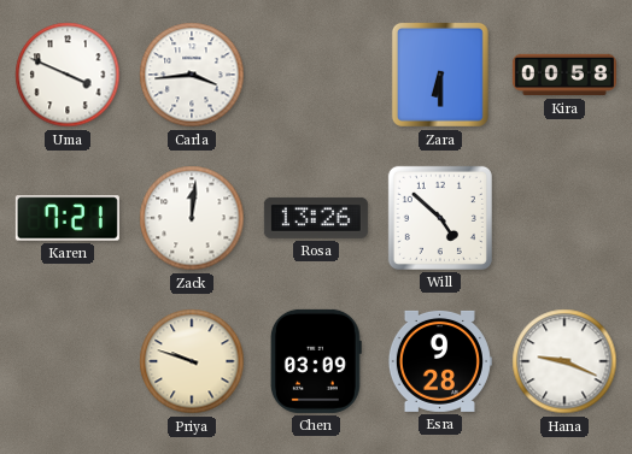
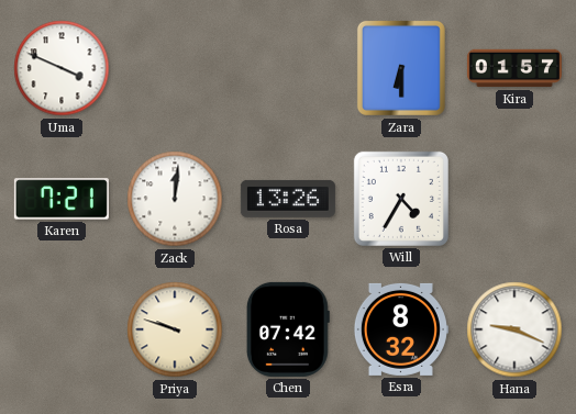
Carla: 3:44 -> none
Kira: 00:58 -> 01:57
Will: 4:52 -> 4:35
Chen: 03:09 -> 07:42
Esra: 9:28 -> 8:32
